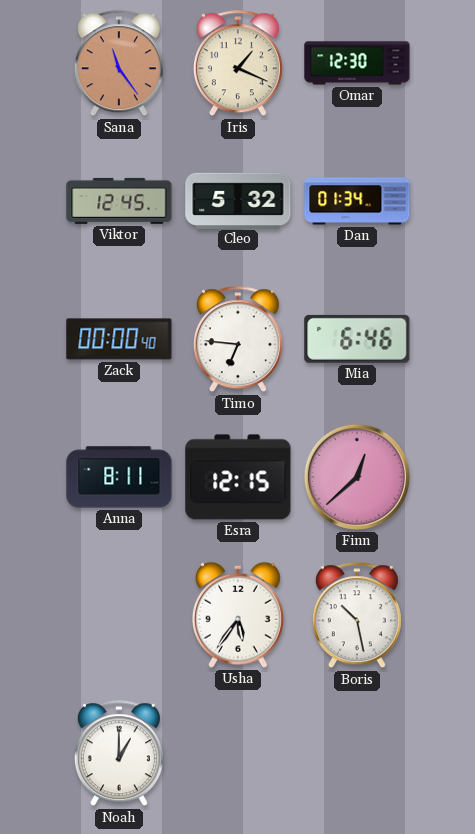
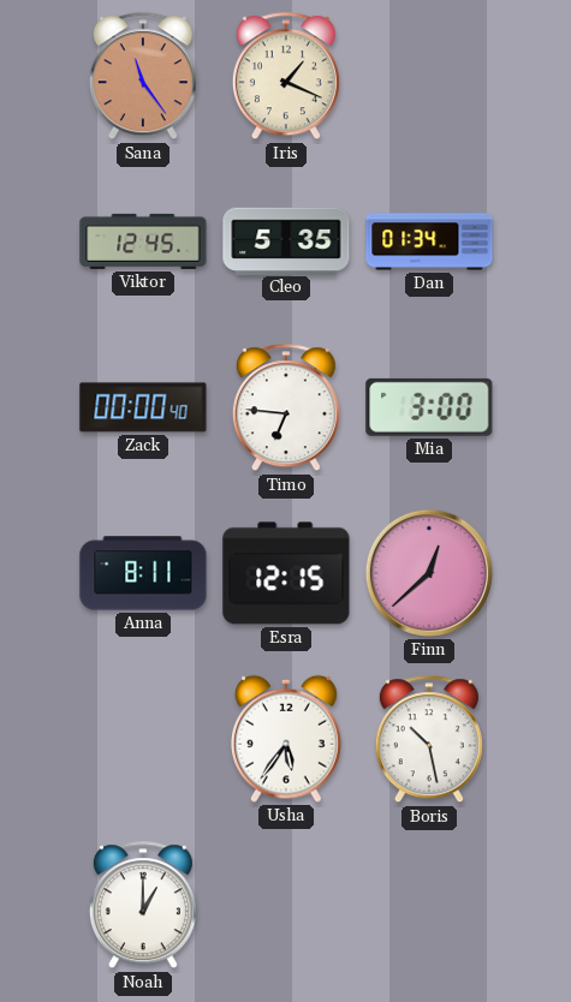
Omar: 12:30 -> none
Cleo: 5:32 -> 5:35
Mia: 6:46 -> 3:00
